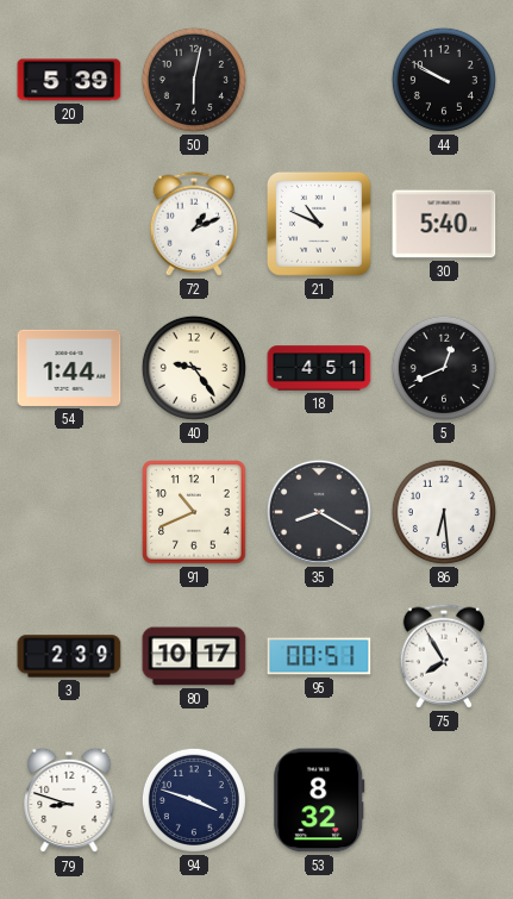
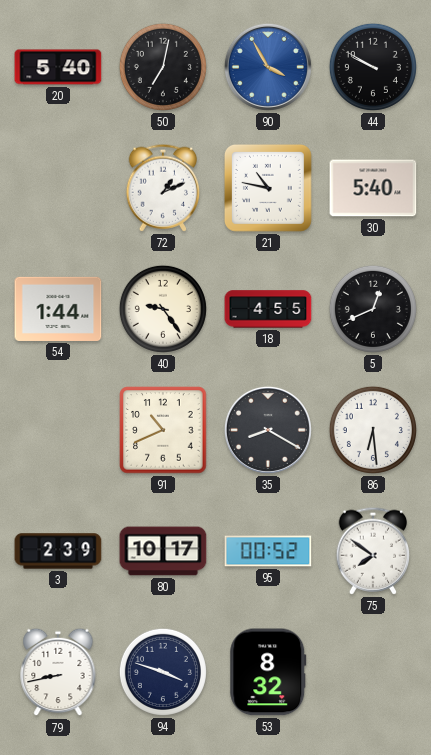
20: 5:39 -> 5:40
50: 6:02 -> 7:02
90: none -> 3:55
21: 10:49 -> 10:47
18: 4:51 -> 4:55
95: 00:51 -> 00:52
75: 7:55 -> 7:51
79: 8:48 -> 8:43
